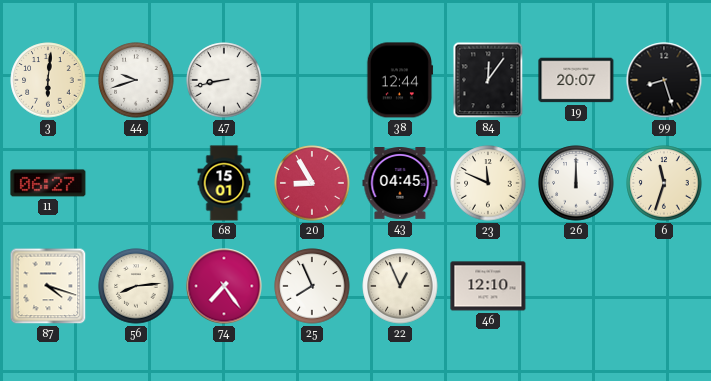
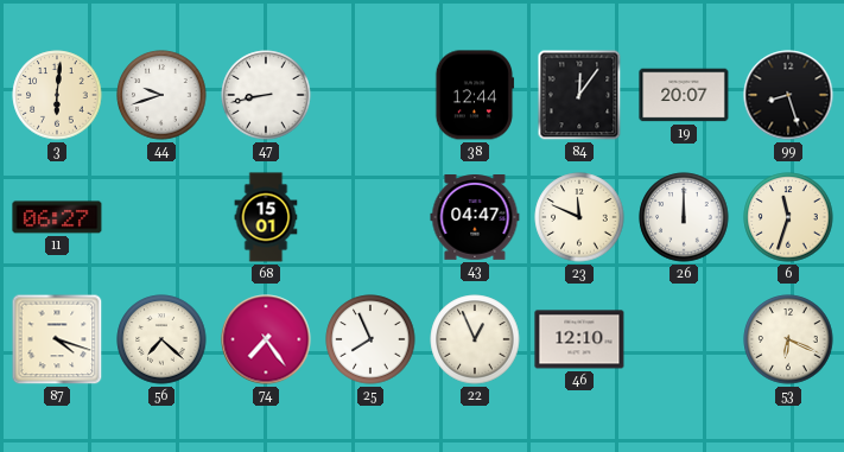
20: 8:55 -> none
43: 04:45 -> 04:47
56: 8:14 -> 7:22
53: none -> 6:19
